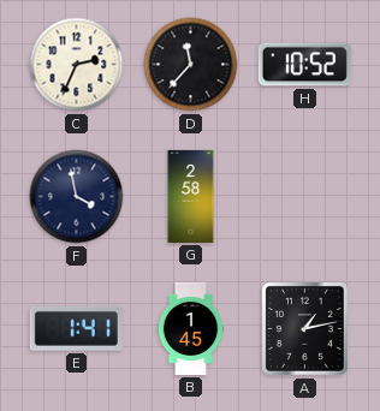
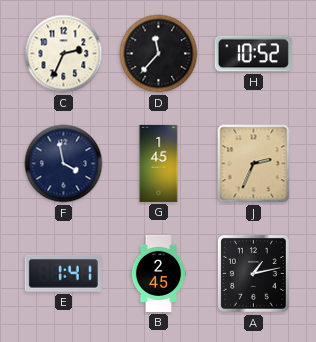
G: 2:58 -> 1:45
J: none -> 2:34
B: 1:45 -> 2:45
